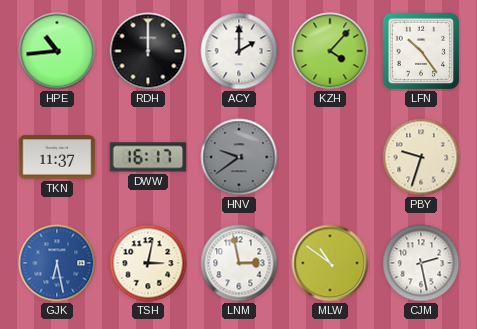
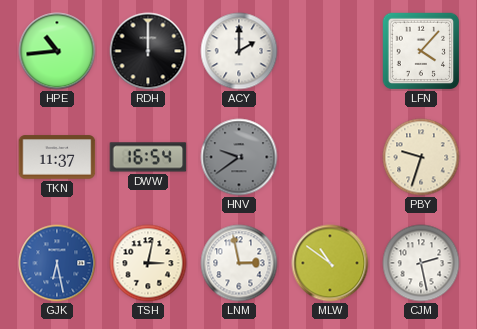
KZH: 4:07 -> none
LFN: 10:24 -> 4:07
DWW: 16:17 -> 16:54
